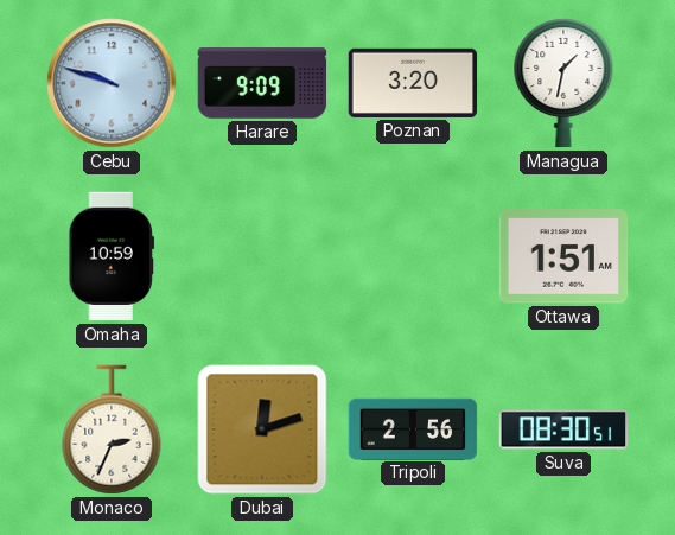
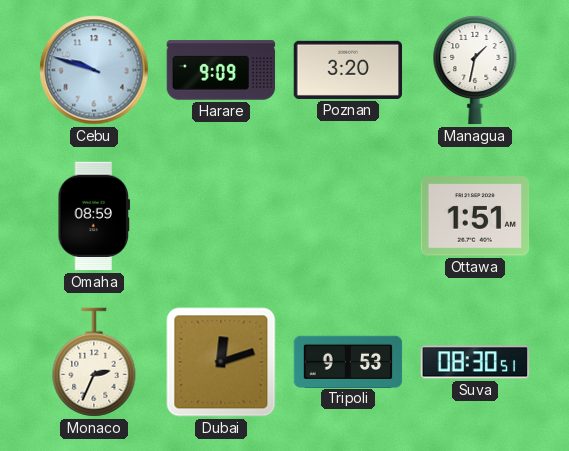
Omaha: 10:59 -> 08:59
Tripoli: 2:56 -> 9:53
